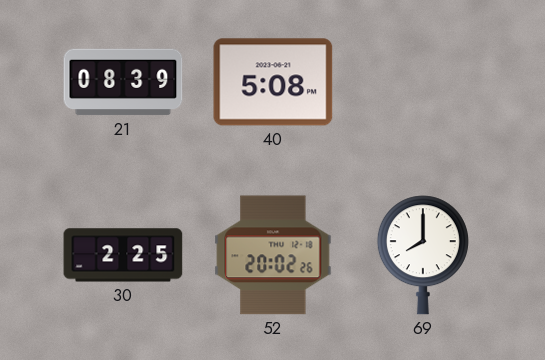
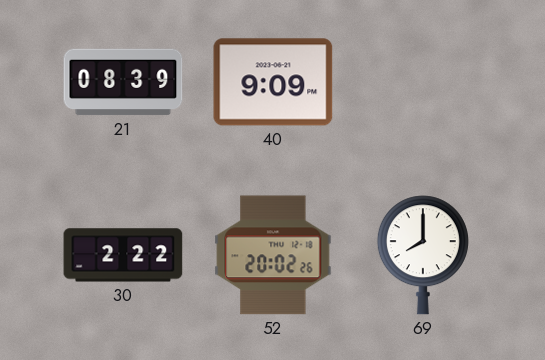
40: 5:08 -> 9:09
30: 2:25 -> 2:22
